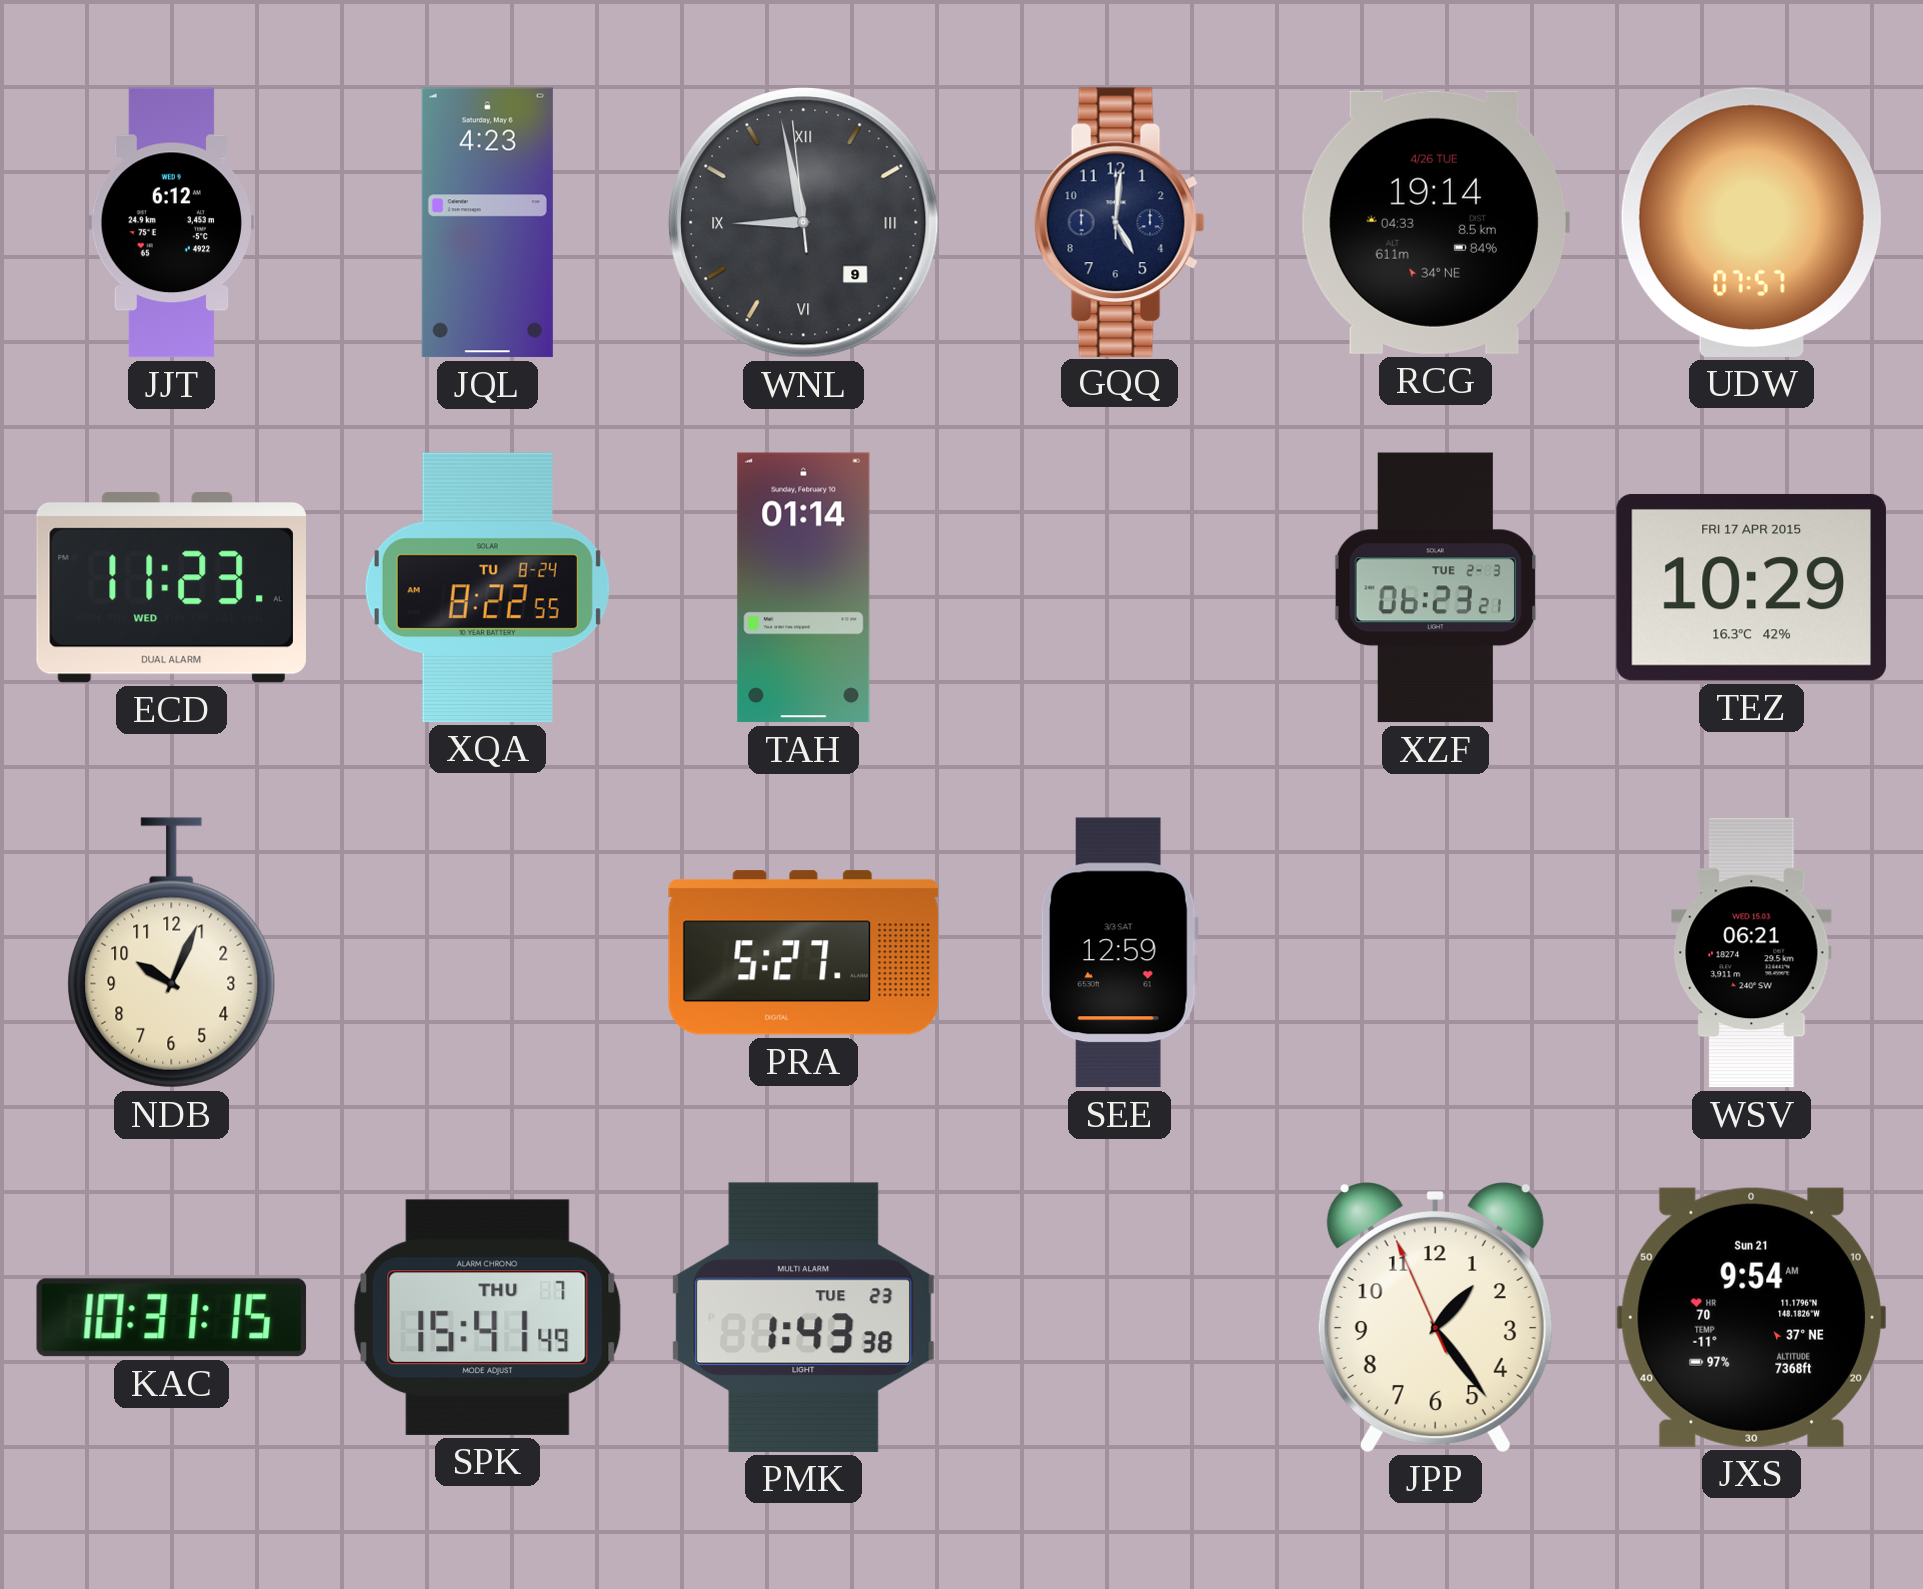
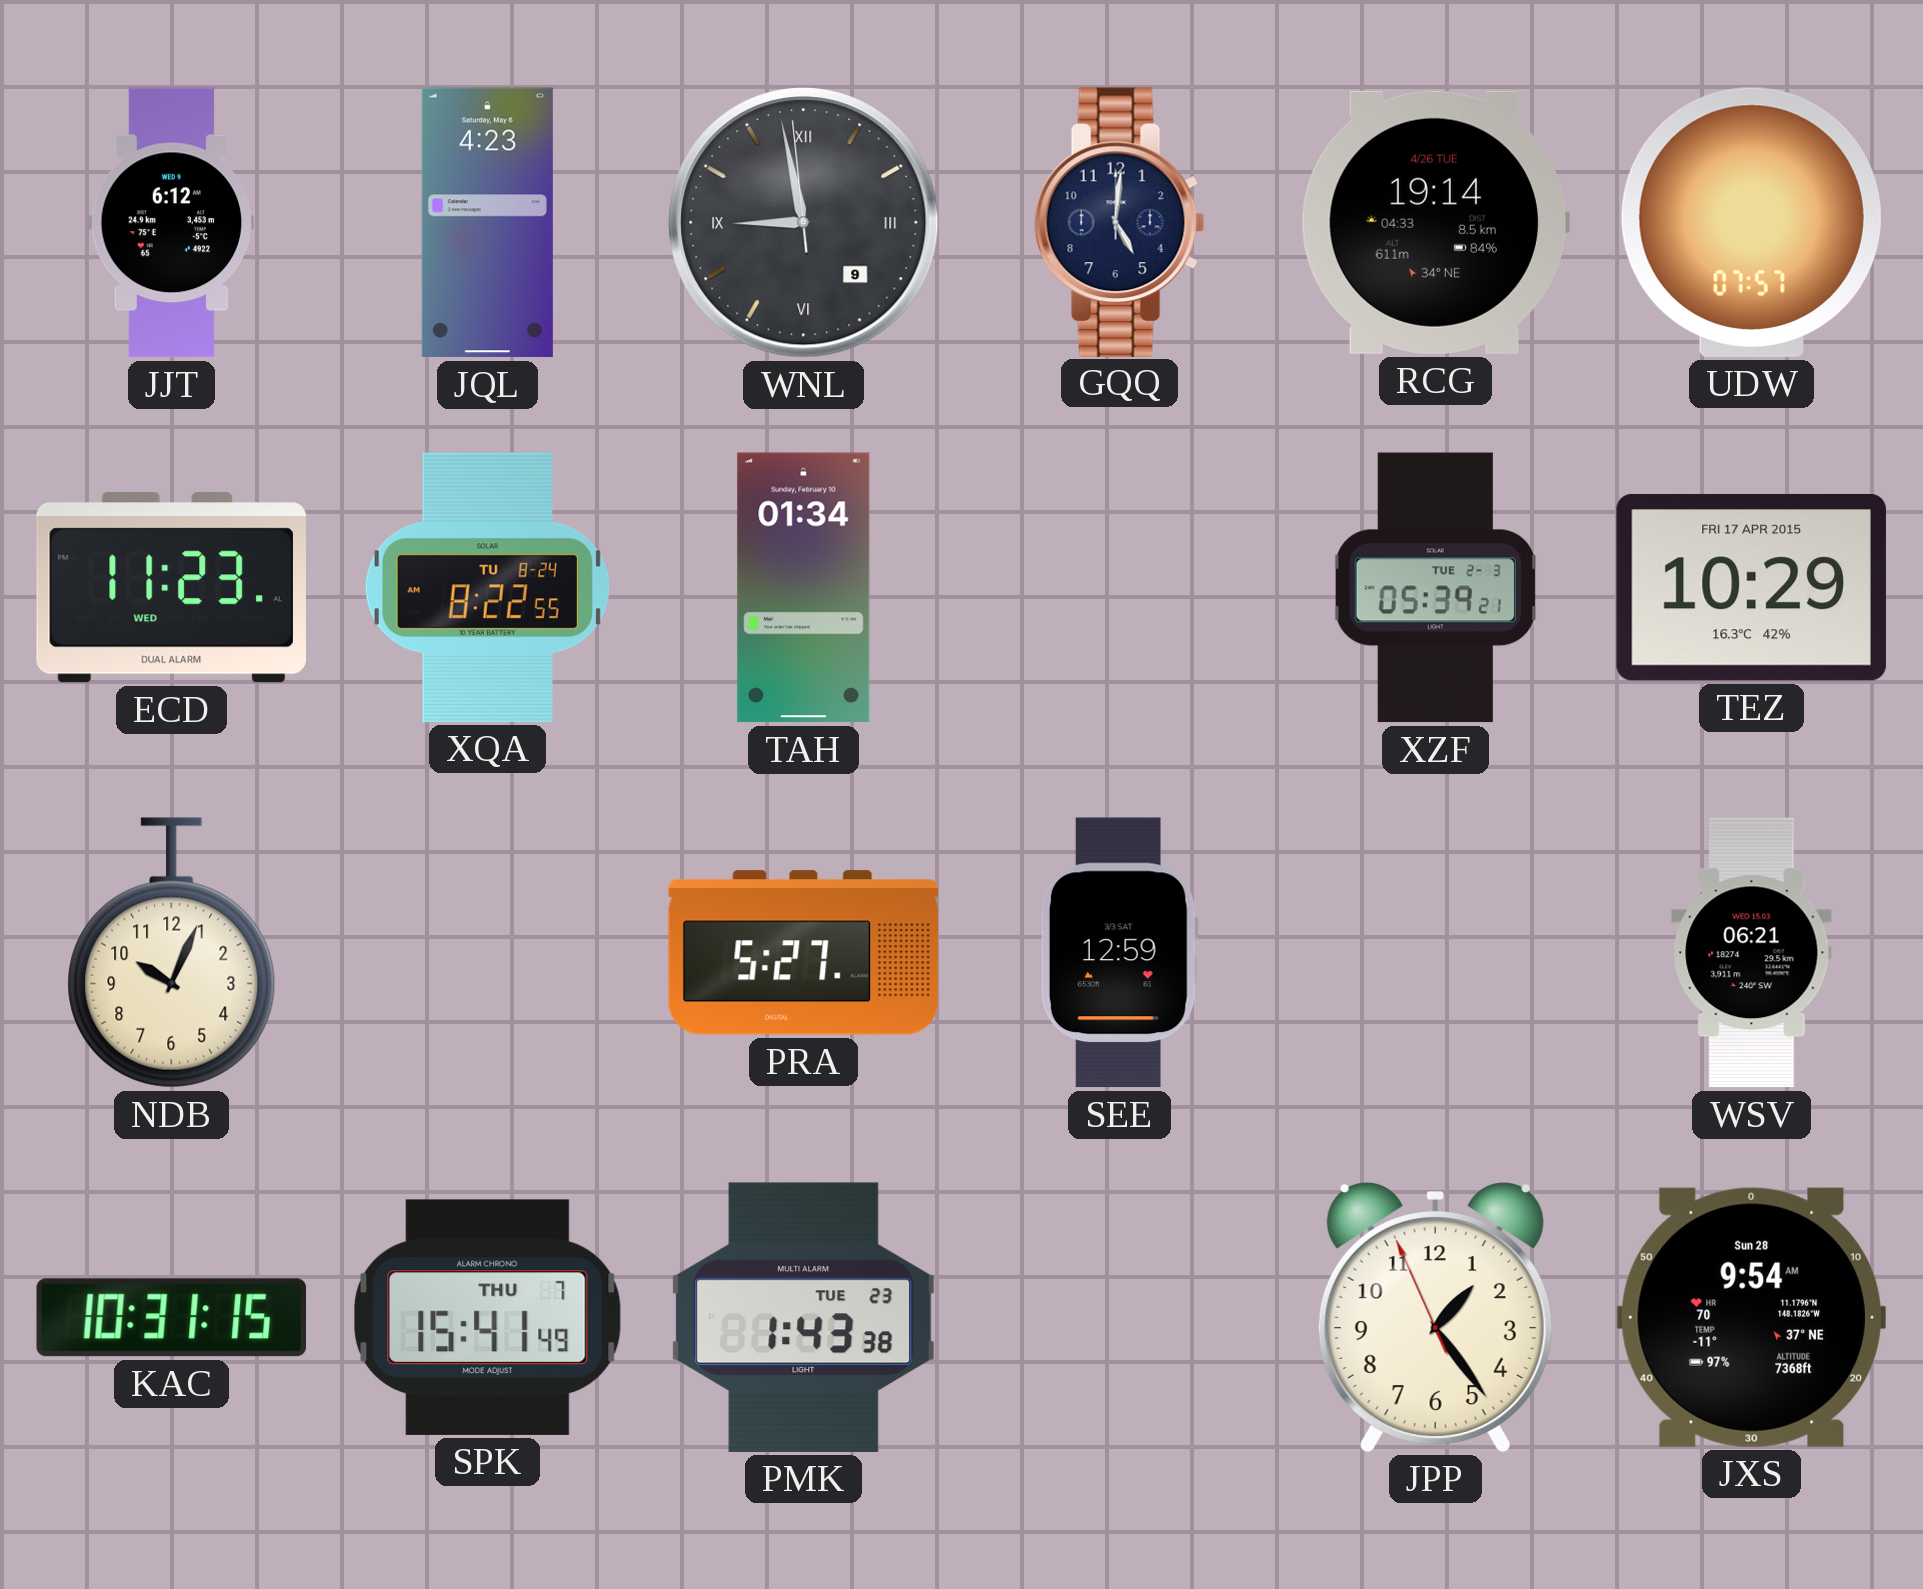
TAH: 01:14 -> 01:34
XZF: 06:23 -> 05:39
JXS date: Sun 21 -> Sun 28
